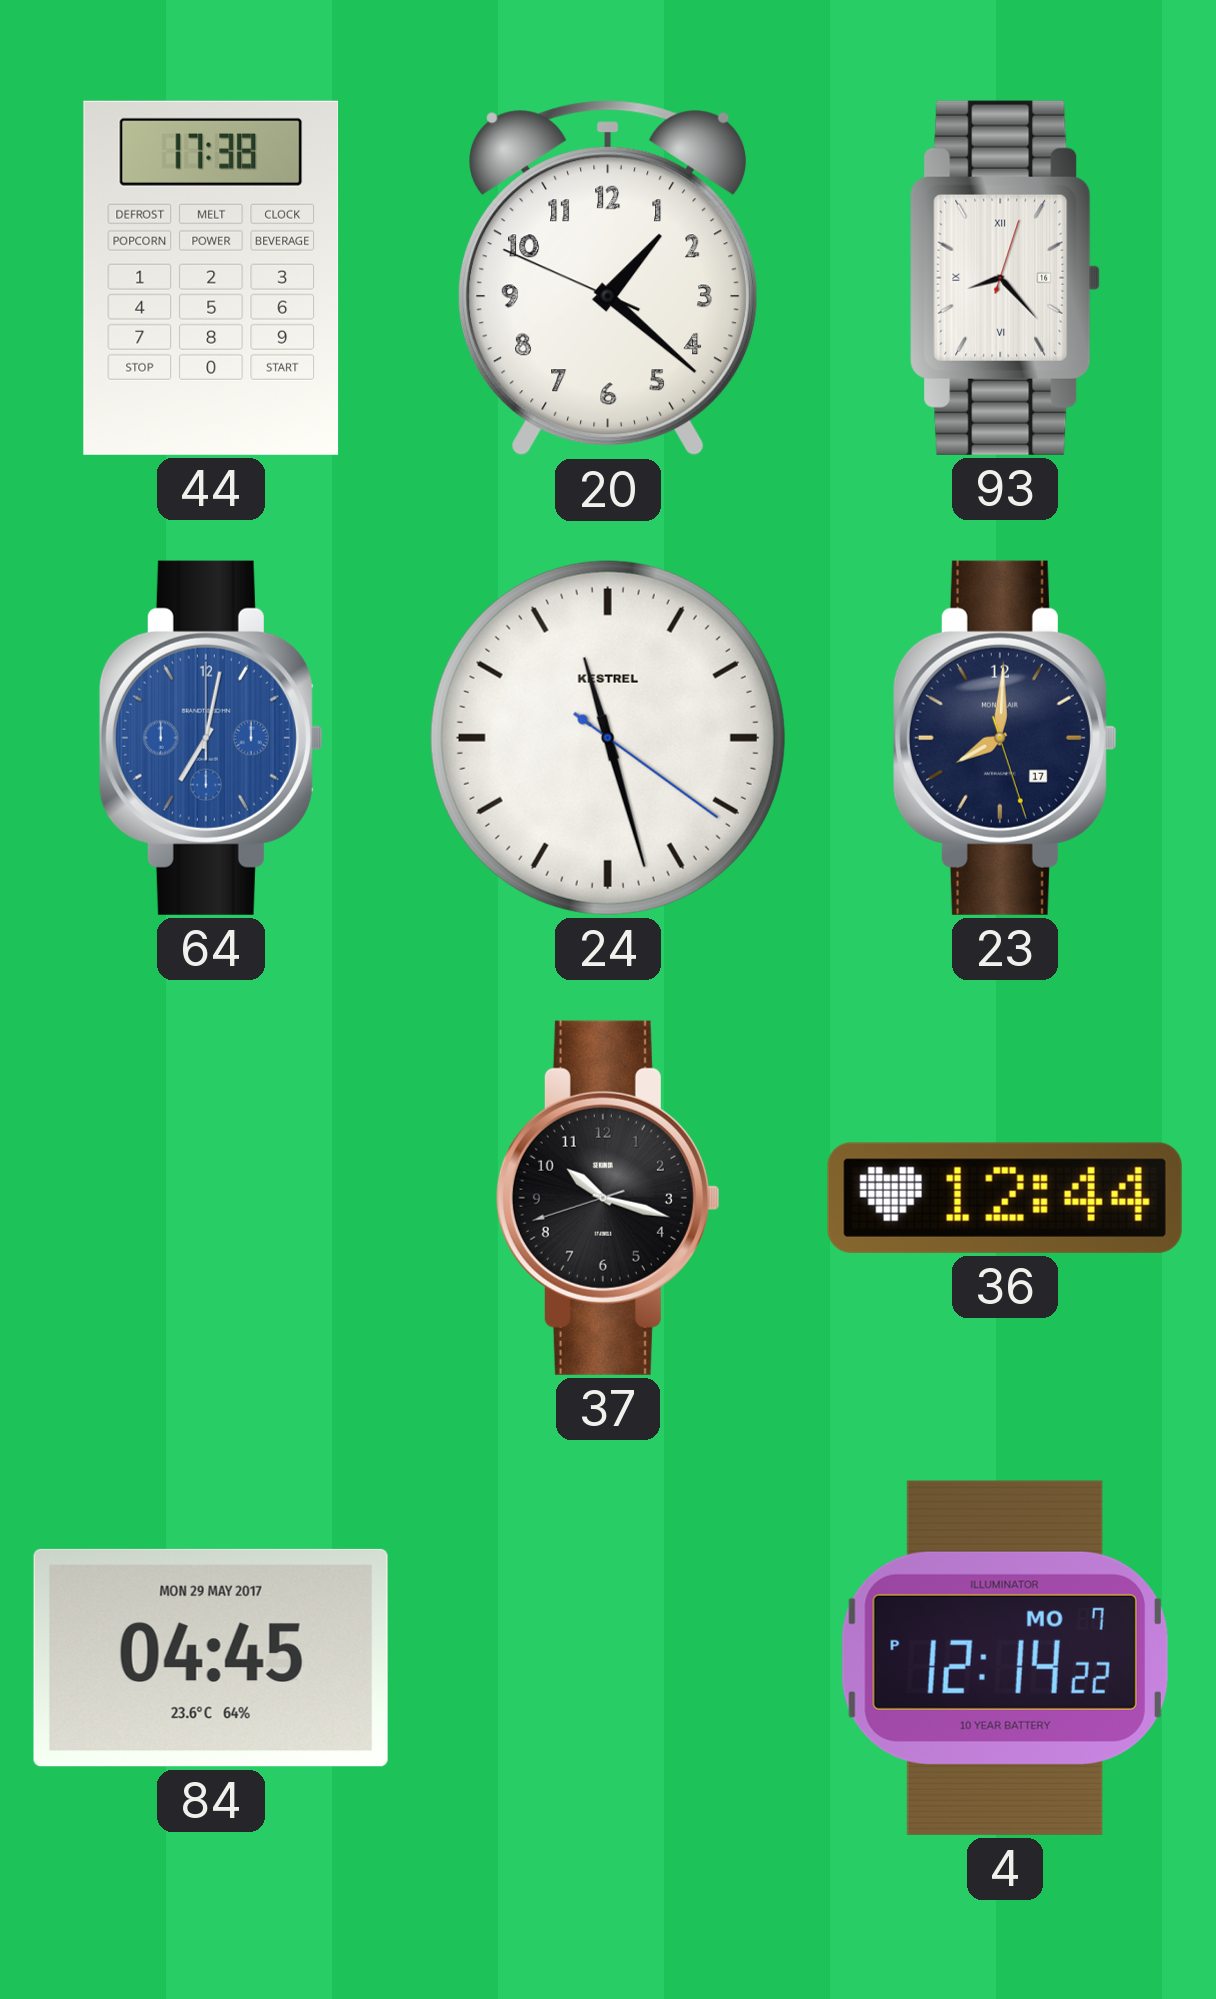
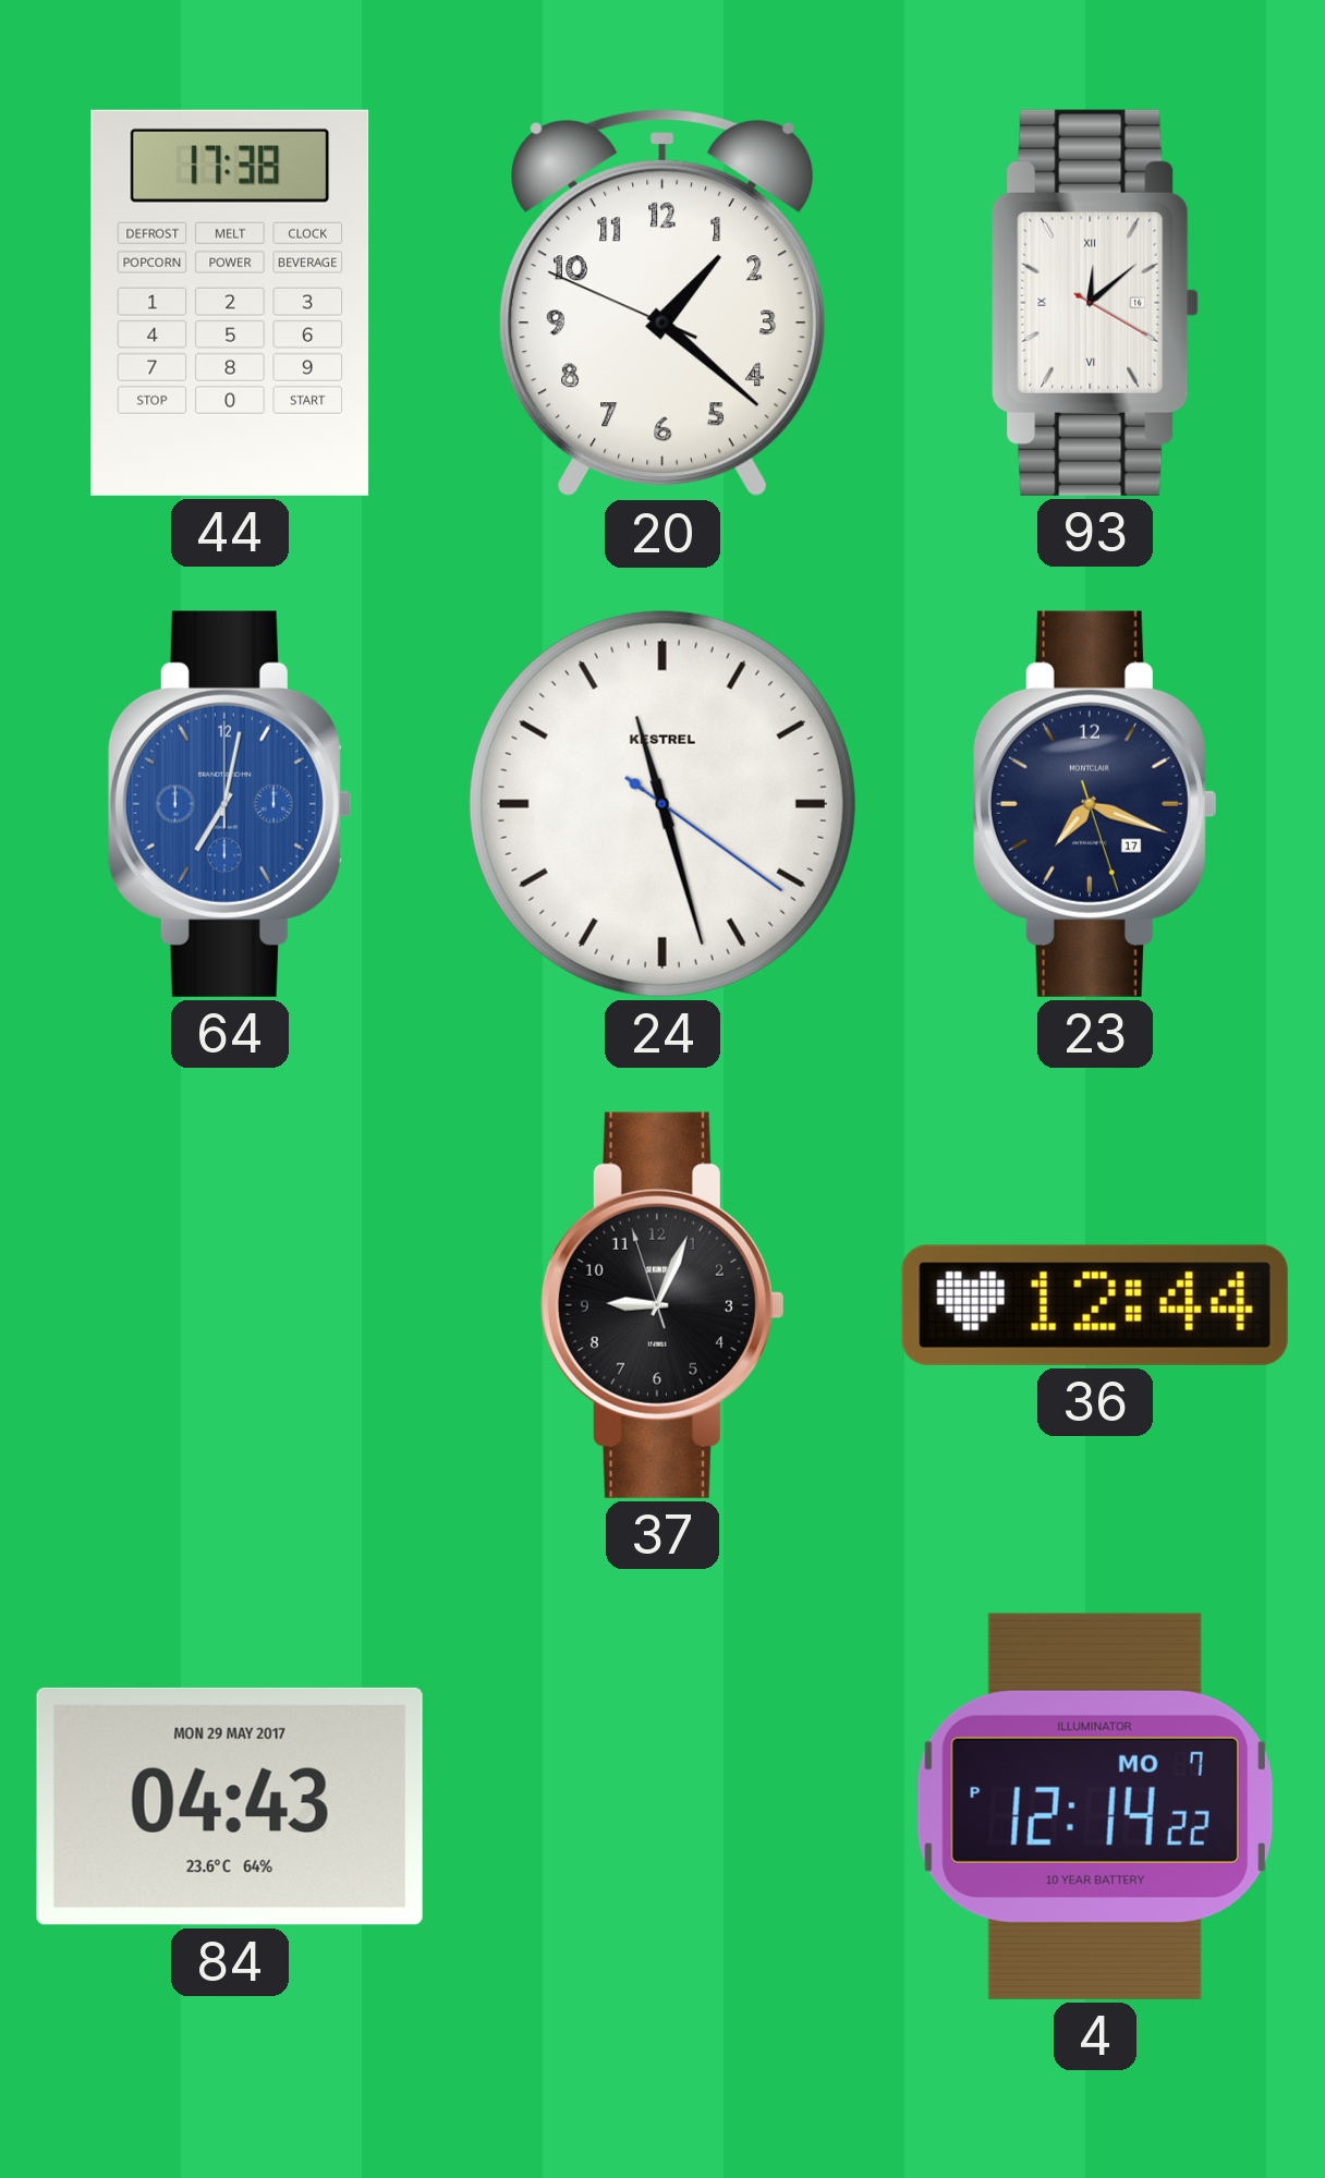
93: 8:23 -> 12:08
23: 8:00 -> 7:18
37: 10:17 -> 9:03
84: 04:45 -> 04:43
